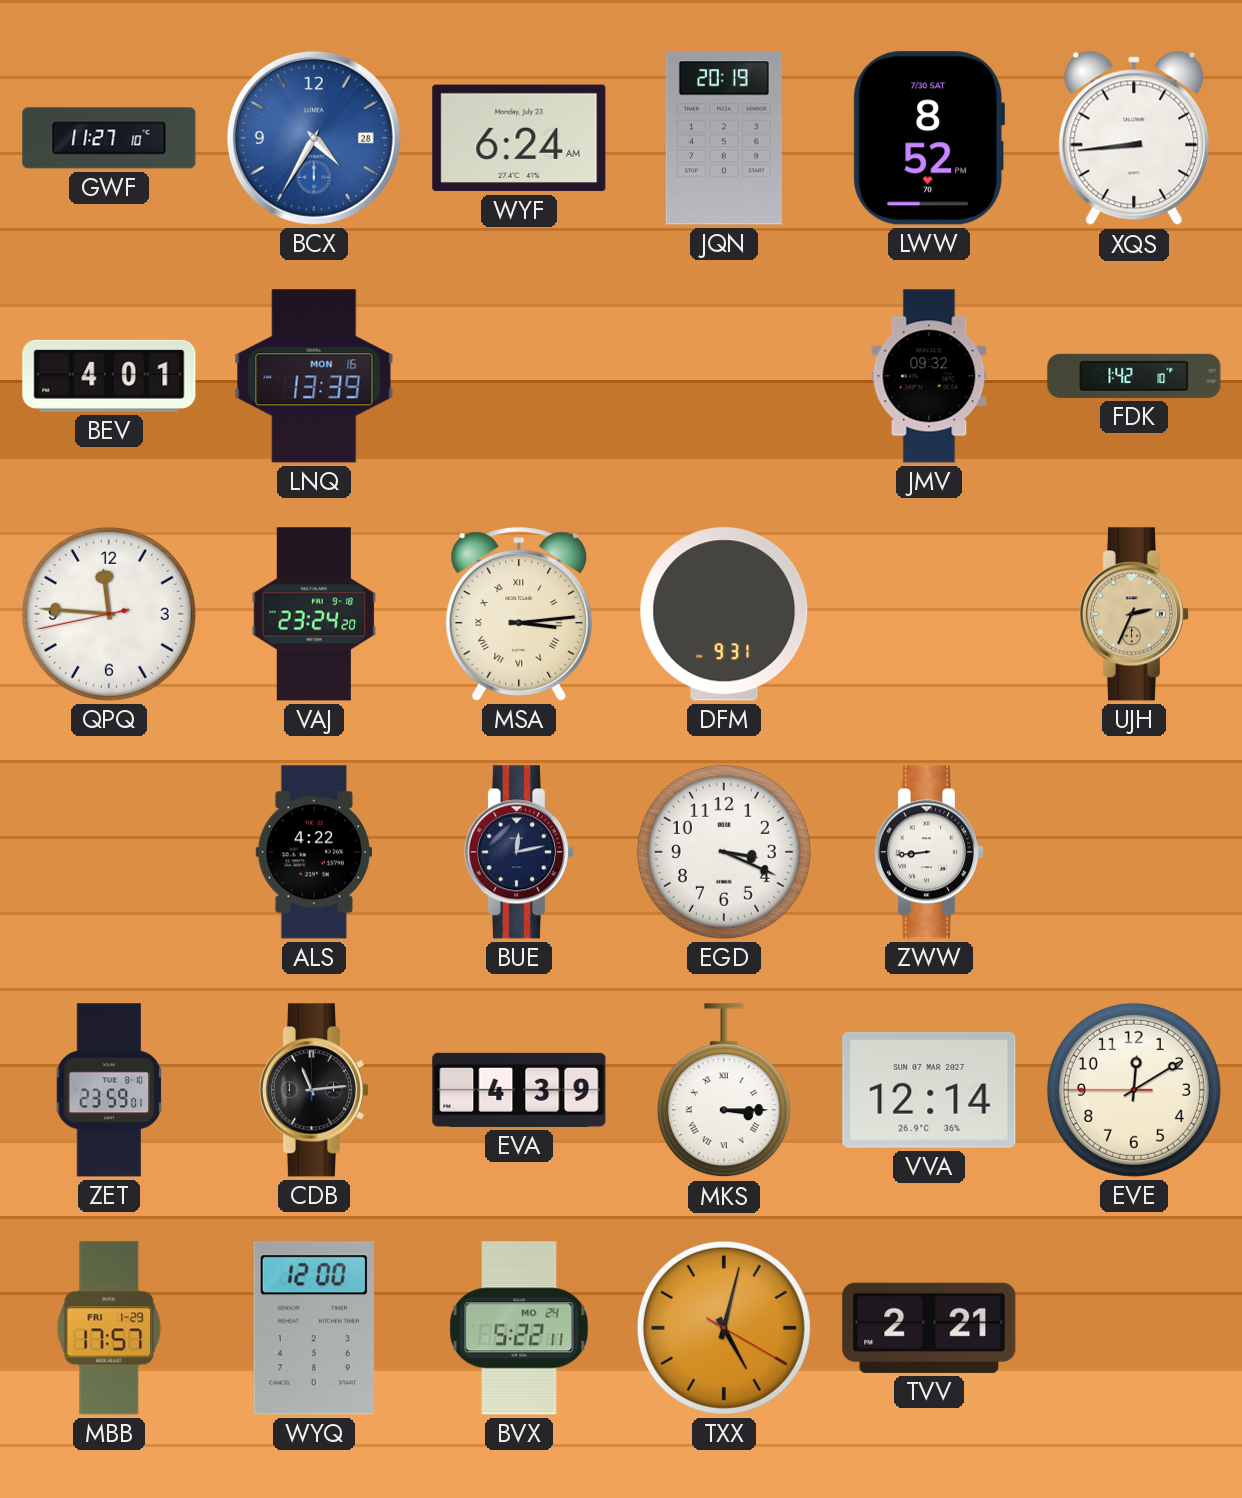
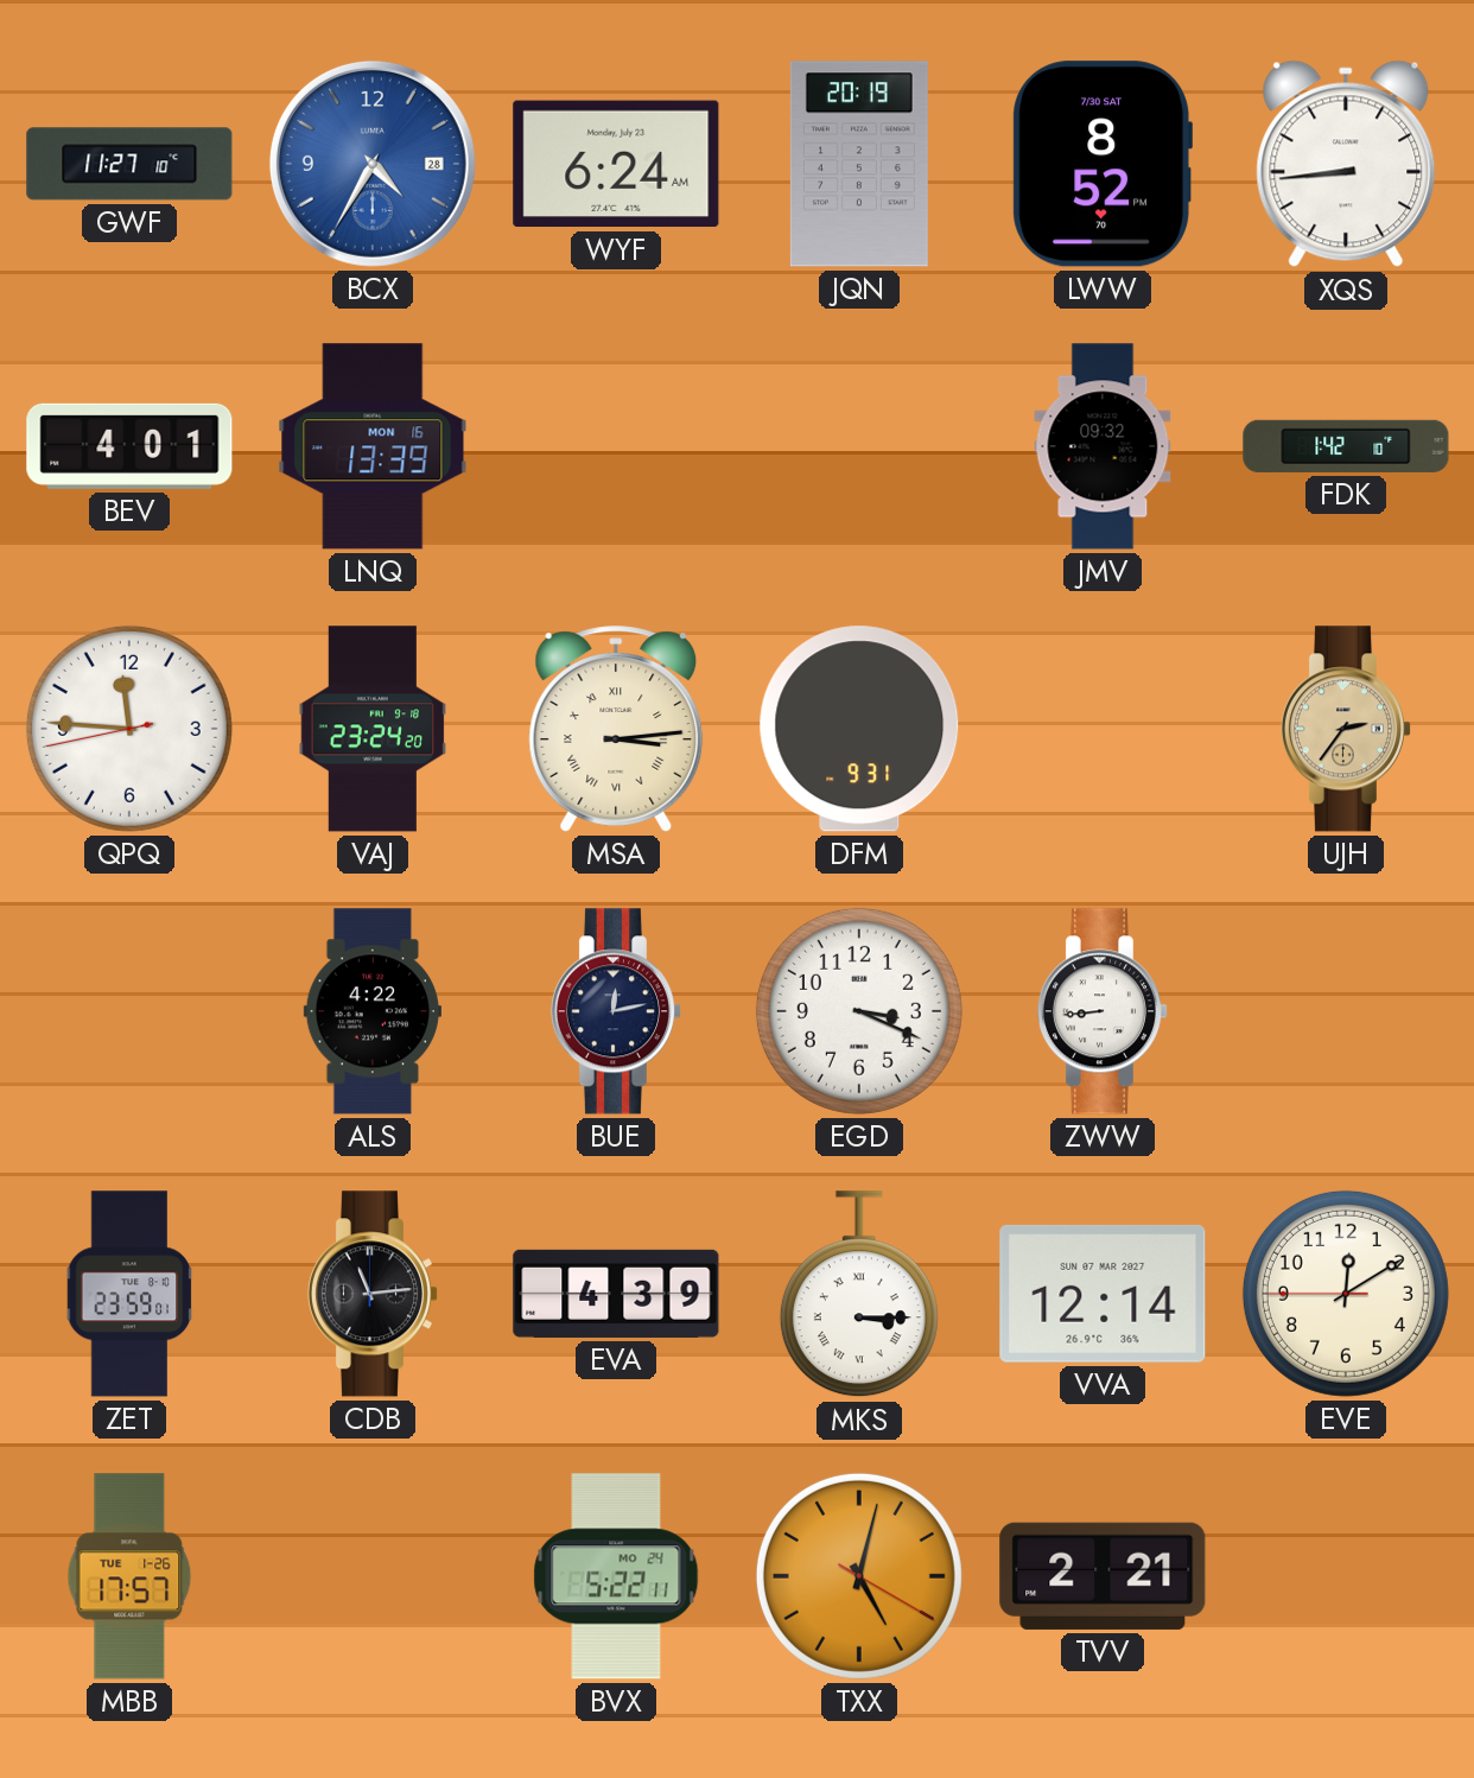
UJH: 2:34 -> 2:36
MBB date: FRI 1-29 -> TUE 1-26
WYQ: 12:00 -> none
